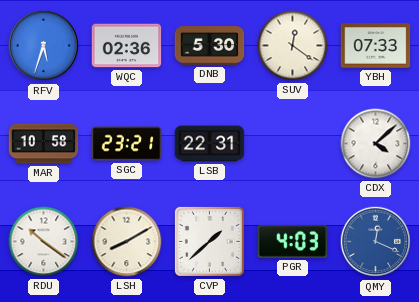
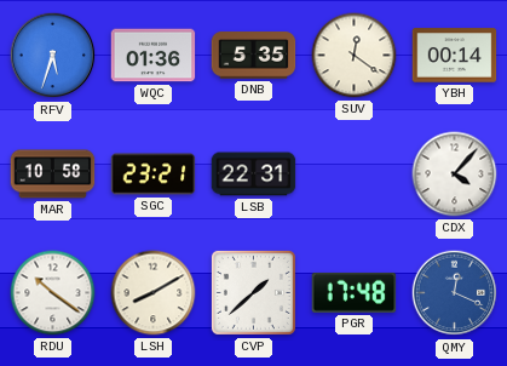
WQC: 02:36 -> 01:36
DNB: 5:30 -> 5:35
YBH: 07:33 -> 00:14
CDX: 4:08 -> 4:07
PGR: 4:03 -> 17:48
